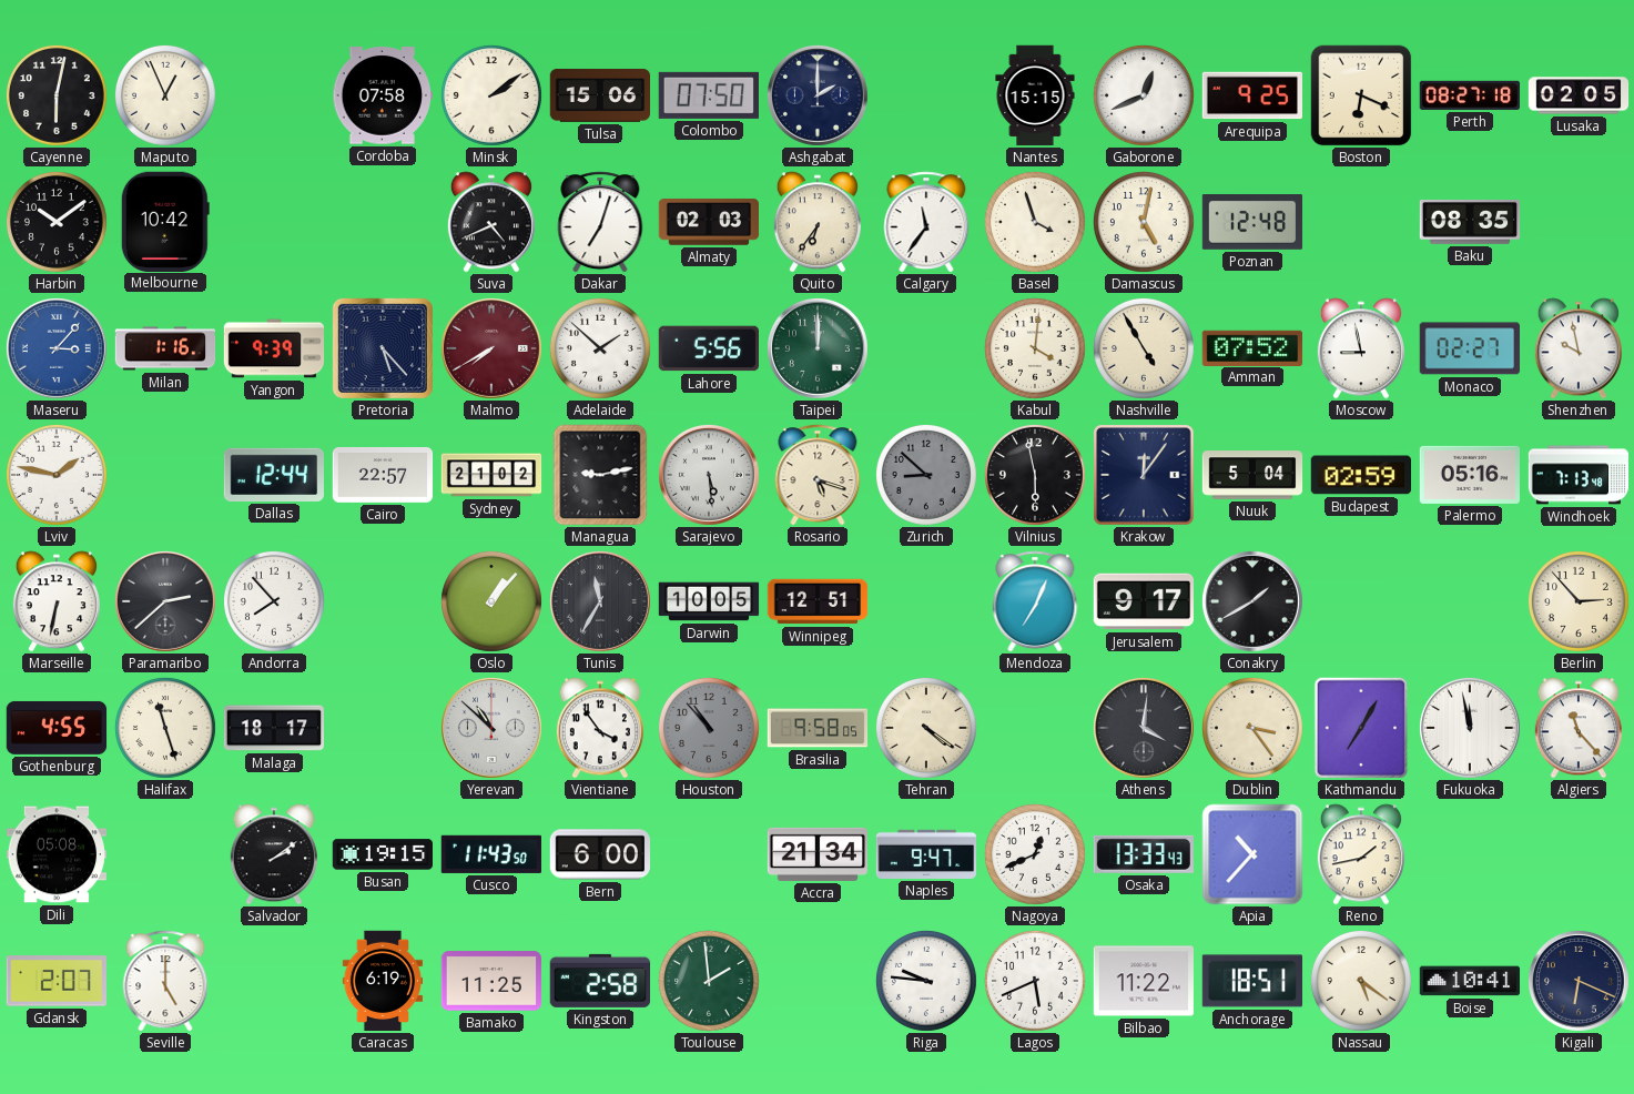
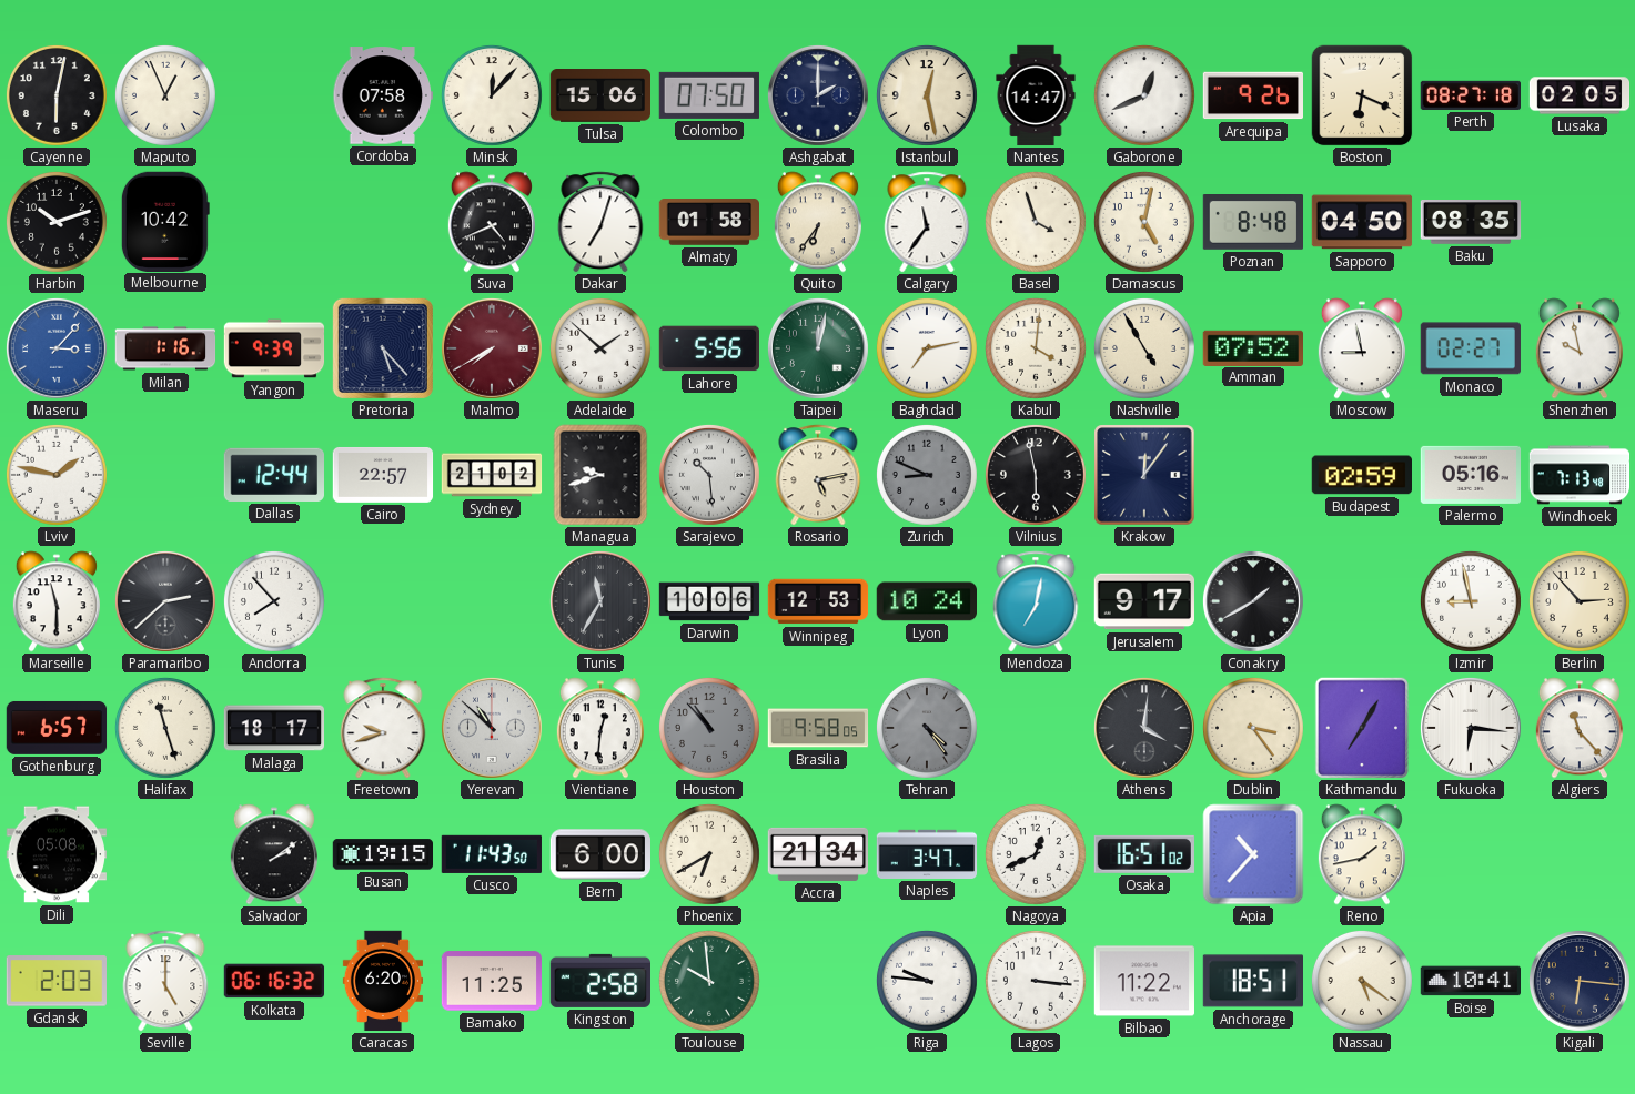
Minsk: 2:09 -> 12:07
Istanbul: none -> 12:28
Nantes: 15:15 -> 14:47
Arequipa: 9:25 -> 9:26
Harbin: 10:09 -> 10:12
Almaty: 02:03 -> 01:58
Poznan: 12:48 -> 8:48
Sapporo: none -> 04:50
Taipei: 12:00 -> 12:02
Baghdad: none -> 7:13
Managua: 9:13 -> 9:42
Sarajevo: 5:29 -> 10:29
Rosario: 5:18 -> 5:13
Zurich: 8:52 -> 8:49
Nuuk: 5:04 -> none
Marseille: 6:32 -> 11:30
Oslo: 1:07 -> none
Darwin: 10:05 -> 10:06
Winnipeg: 12:51 -> 12:53
Lyon: none -> 10:24
Mendoza: 7:04 -> 7:02
Izmir: none -> 8:58
Gothenburg: 4:55 -> 6:57
Freetown: none -> 9:42
Vientiane: 3:54 -> 12:31
Tehran: 4:21 -> 4:24
Tehran dial: cream -> grey
Fukuoka: 11:58 -> 6:16
Phoenix: none -> 6:40
Naples: 9:47 -> 3:47
Osaka: 13:33 -> 16:51
Gdansk: 2:07 -> 2:03
Kolkata: none -> 06:16
Caracas: 6:19 -> 6:20
Toulouse: 1:59 -> 9:59
Lagos: 5:41 -> 3:16
Kigali: 6:19 -> 6:16
